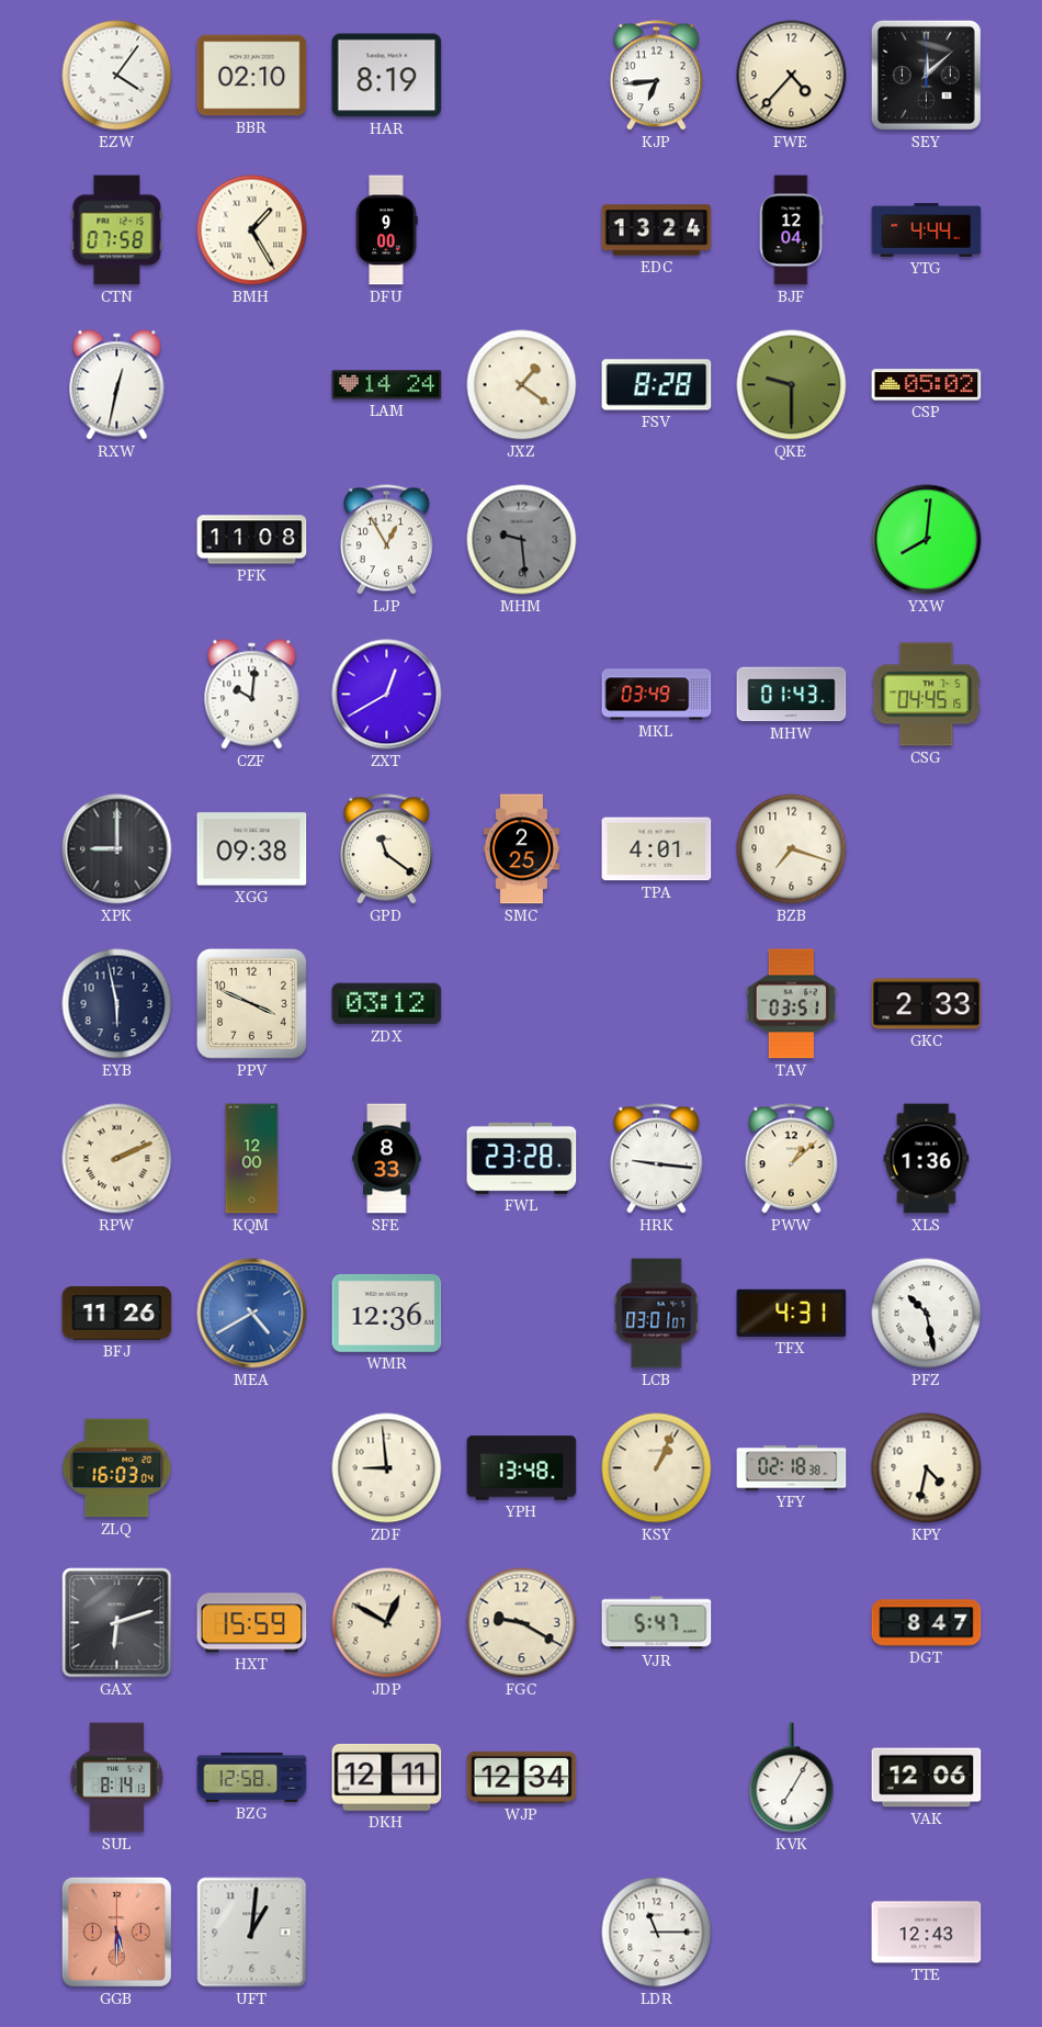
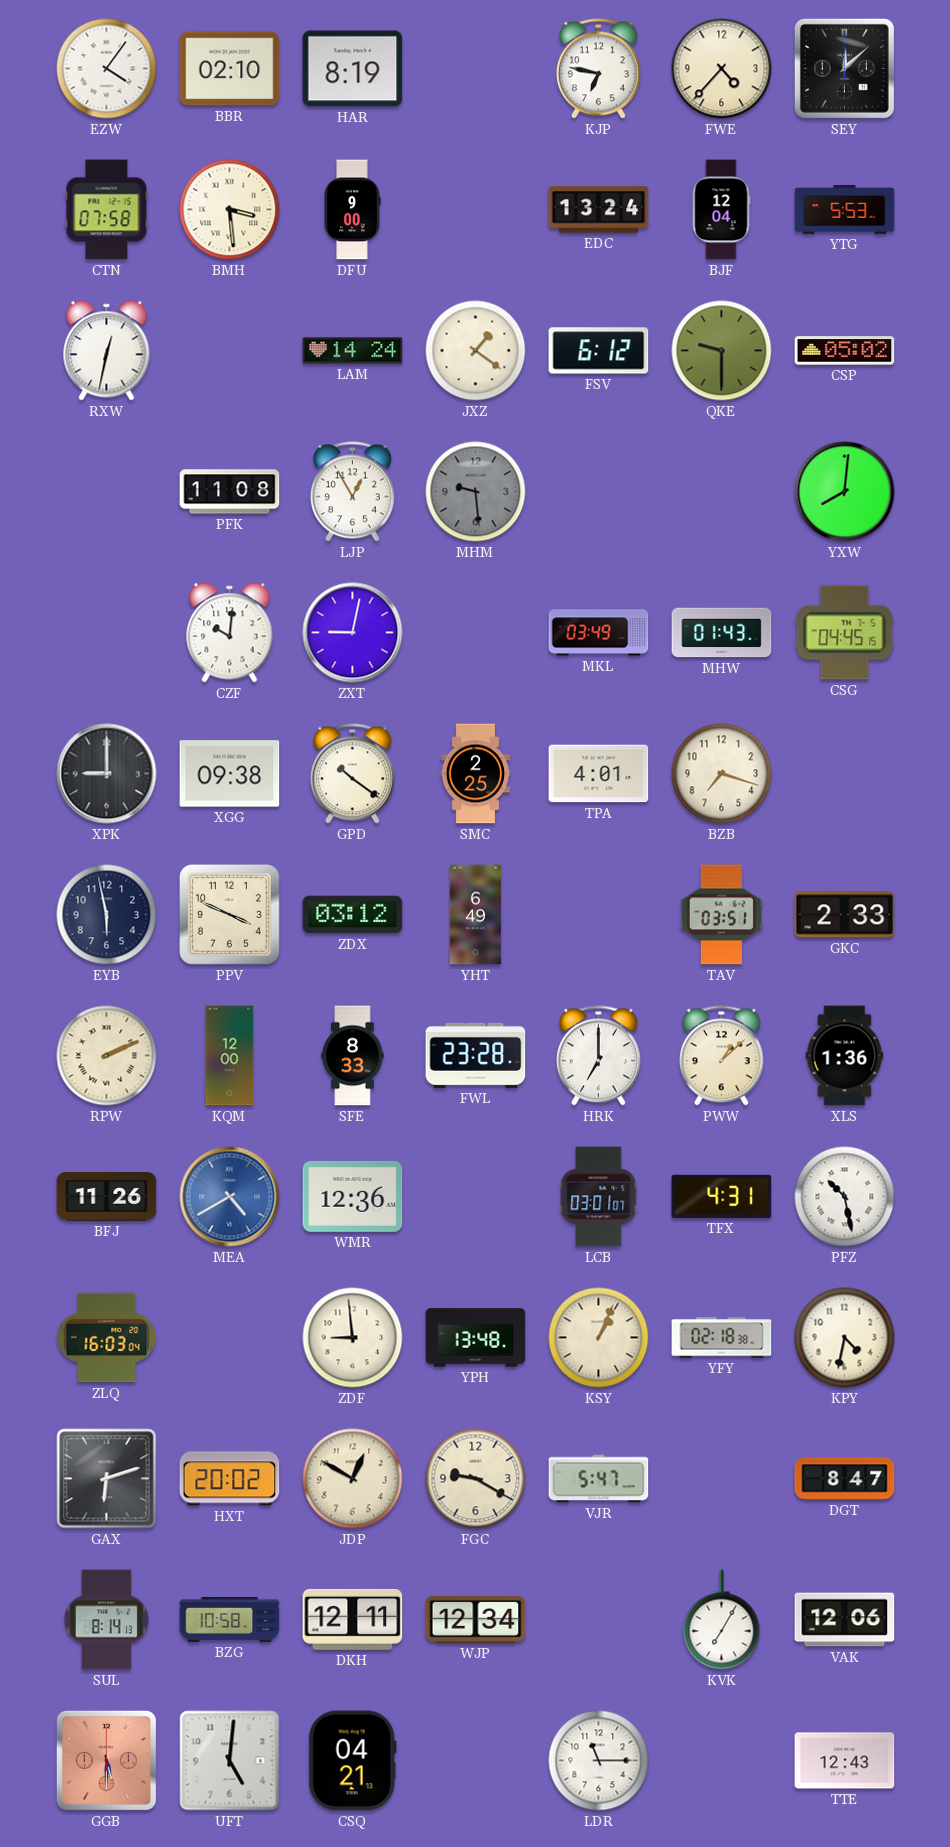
KJP: 6:44 -> 6:47
BMH: 1:25 -> 3:29
YTG: 4:44 -> 5:53
FSV: 8:28 -> 6:12
ZXT: 12:40 -> 9:02
GPD: 11:21 -> 10:21
YHT: none -> 6:49
HRK: 9:16 -> 7:00
HXT: 15:59 -> 20:02
BZG: 12:58 -> 10:58
UFT: 1:01 -> 5:01
CSQ: none -> 04:21
